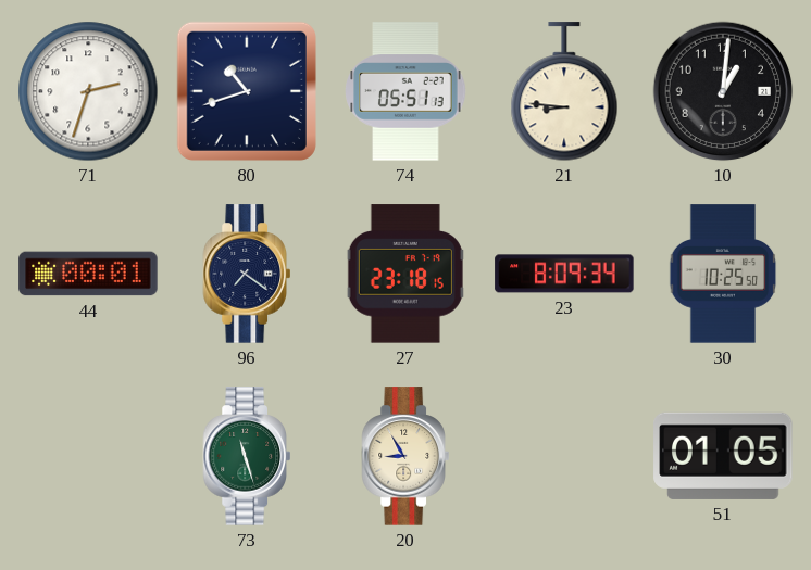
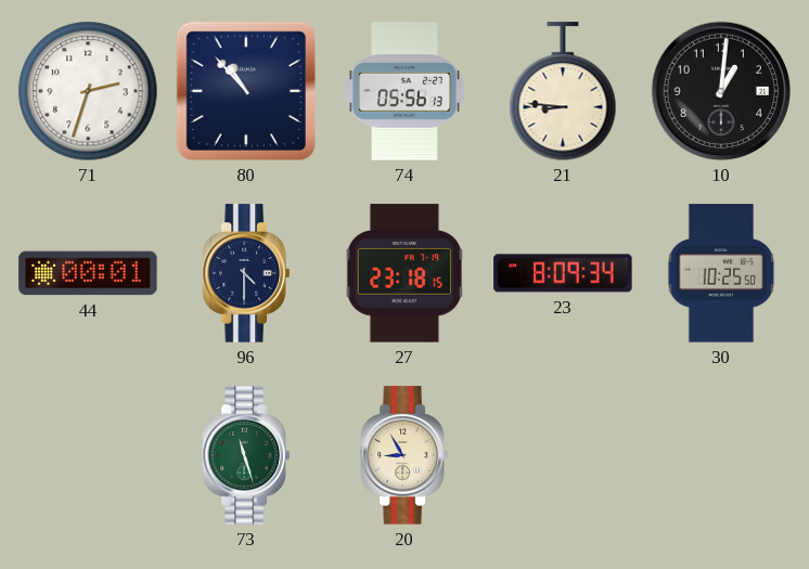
80: 10:42 -> 10:53
74: 05:51 -> 05:56
96: 7:21 -> 4:30
51: 01:05 -> none
